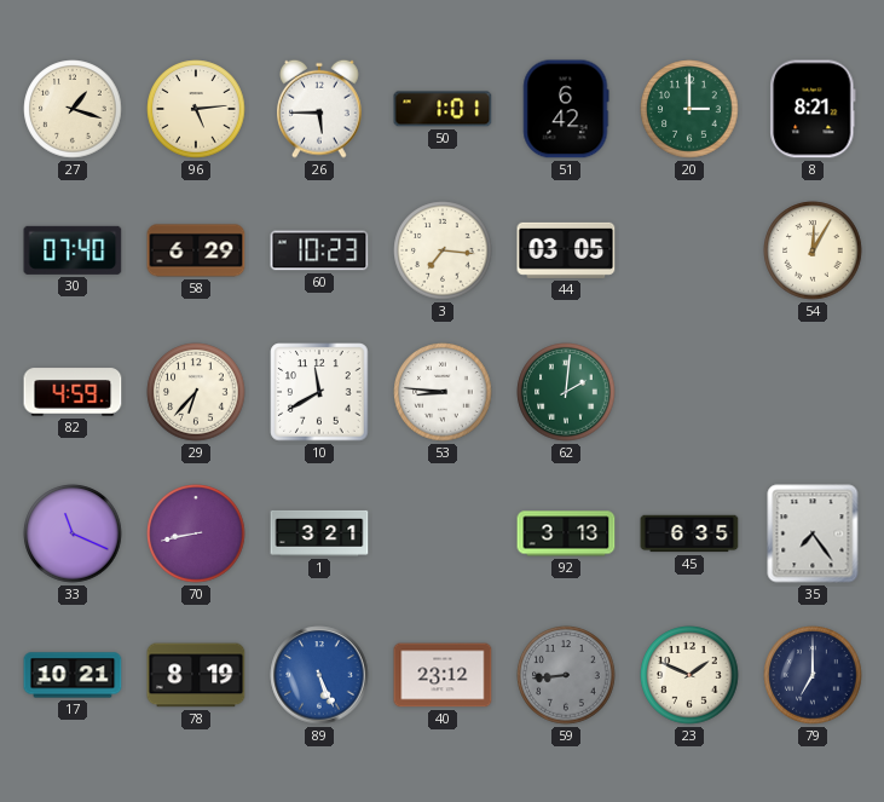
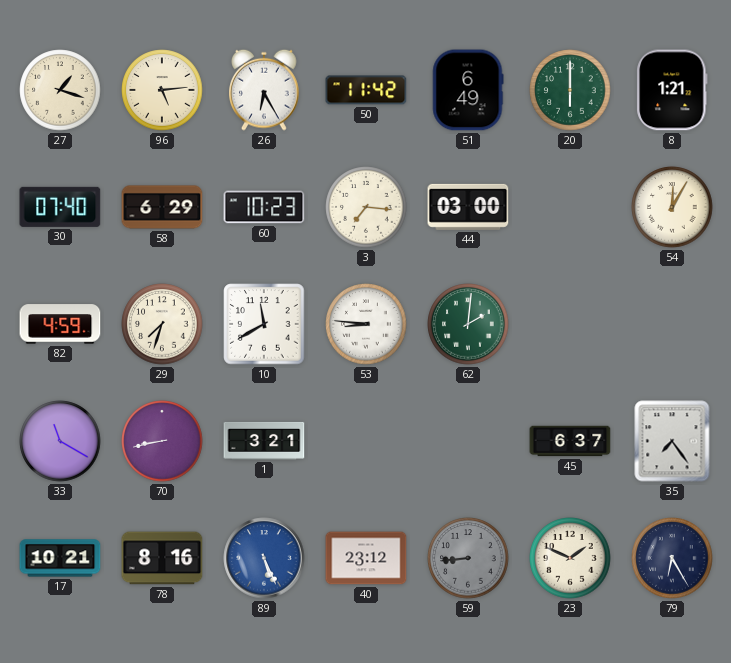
26: 5:45 -> 6:25
50: 1:01 -> 11:42
51: 6:42 -> 6:49
20: 3:00 -> 6:00
8: 8:21 -> 1:21
44: 03:05 -> 03:00
29: 6:37 -> 7:33
33: 11:19 -> 11:20
92: 3:13 -> none
45: 6:35 -> 6:37
78: 8:19 -> 8:16
79: 7:00 -> 6:25
